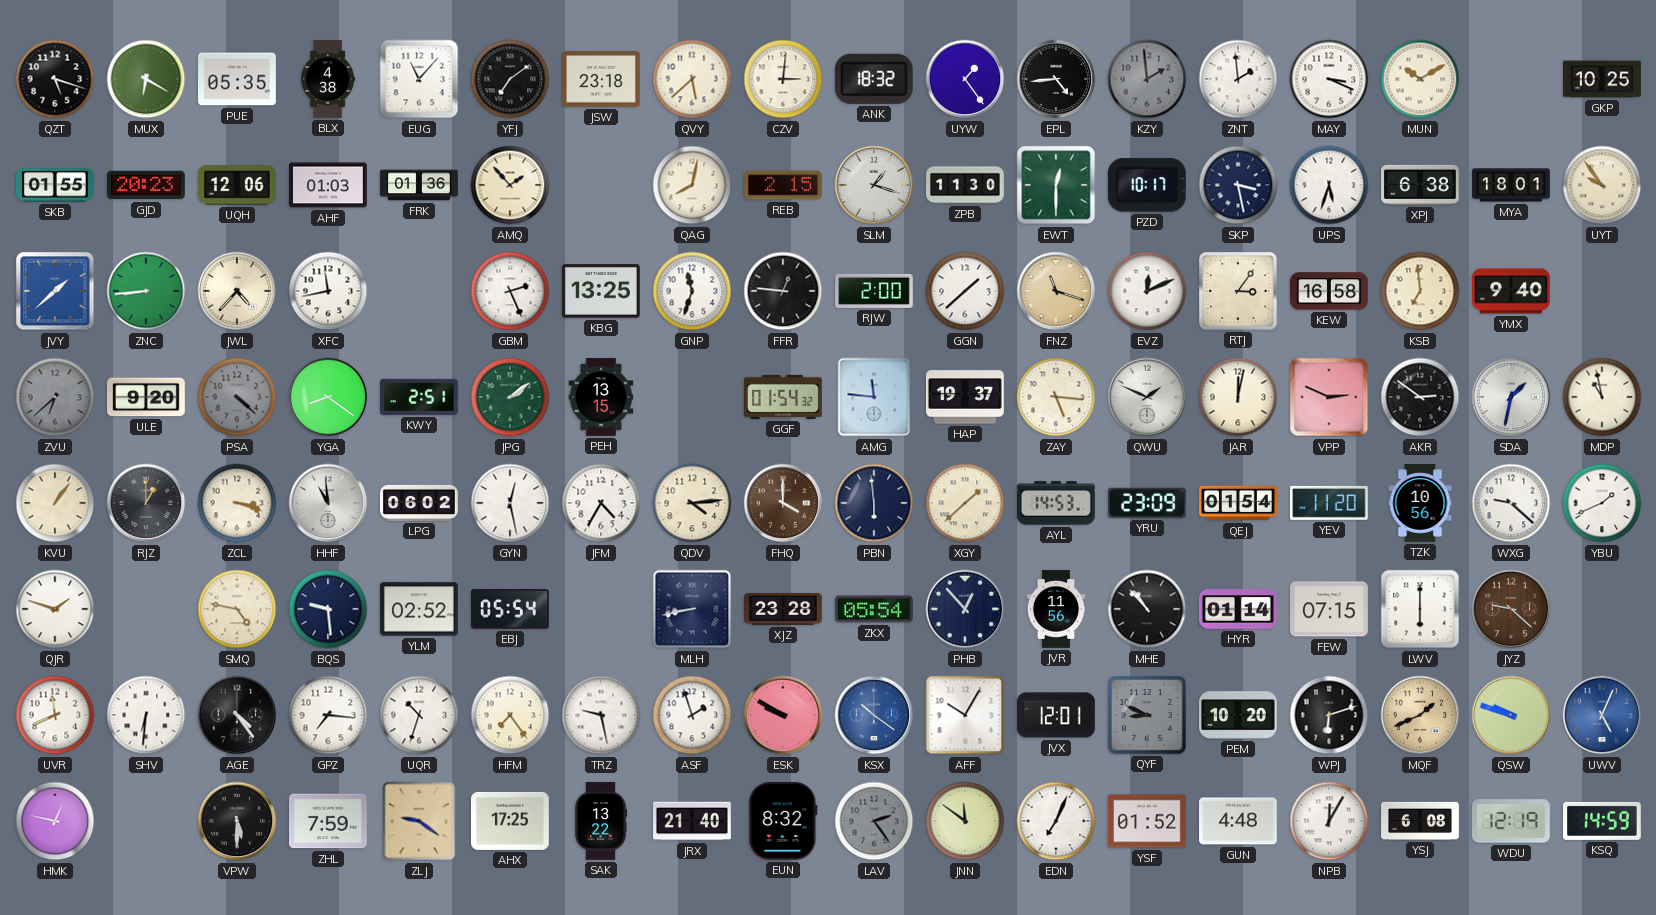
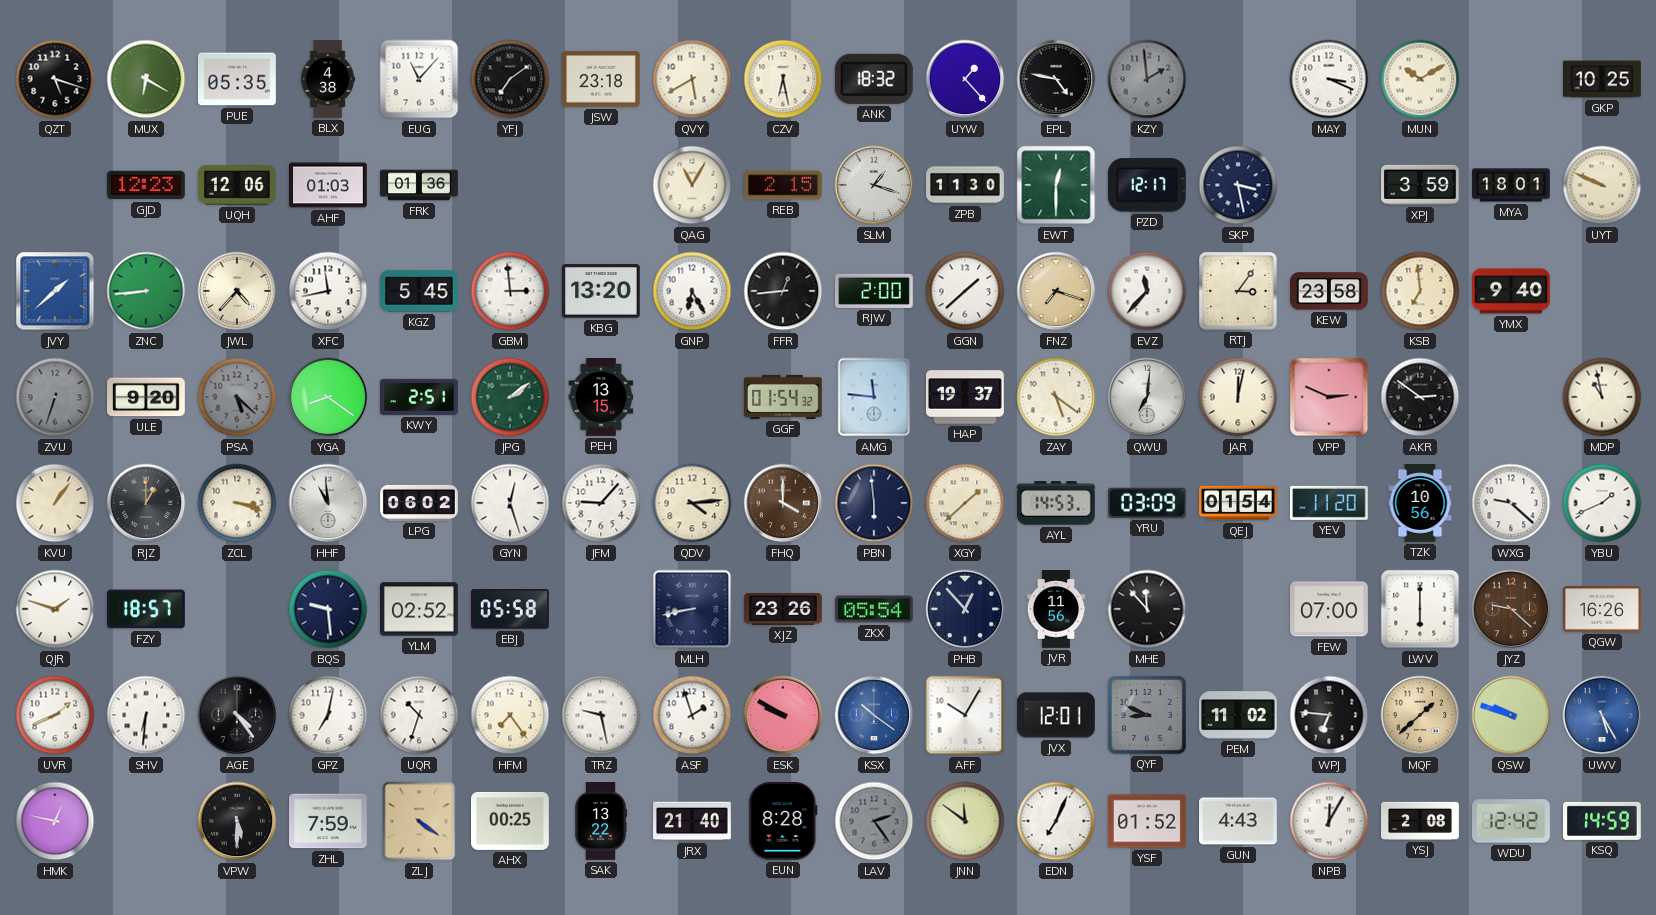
QVY: 5:38 -> 5:40
CZV: 3:01 -> 6:28
UYW: 1:24 -> 1:23
EPL: 4:44 -> 4:47
ZNT: 1:59 -> none
SKB: 01:55 -> none
GJD: 20:23 -> 12:23
AMQ: 1:53 -> none
QAG: 8:02 -> 11:05
PZD: 10:17 -> 12:17
UPS: 5:33 -> none
XPJ: 6:38 -> 3:59
UYT: 9:54 -> 9:49
KGZ: none -> 5:45
GBM: 2:26 -> 2:59
KBG: 13:25 -> 13:20
GNP: 11:33 -> 6:25
FFR: 12:46 -> 12:44
FNZ: 11:18 -> 7:18
EVZ: 12:11 -> 11:37
KEW: 16:58 -> 23:58
ZVU: 6:38 -> 6:33
PSA: 4:22 -> 5:22
ZAY: 5:16 -> 5:21
QWU: 1:49 -> 7:01
SDA: 1:32 -> none
GYN: 12:28 -> 12:27
JFM: 4:35 -> 9:07
YRU: 23:09 -> 03:09
FZY: none -> 18:57
SMQ: 4:47 -> none
EBJ: 05:54 -> 05:58
XJZ: 23:28 -> 23:26
MHE: 10:53 -> 11:53
HYR: 01:14 -> none
FEW: 07:15 -> 07:00
QGW: none -> 16:26
UVR: 11:41 -> 1:41
GPZ: 7:16 -> 7:02
PEM: 10:20 -> 11:02
WPJ: 6:12 -> 6:46
MQF: 1:41 -> 1:38
UWV: 5:04 -> 5:25
ZLJ: 9:21 -> 4:21
AHX: 17:25 -> 00:25
EUN: 8:32 -> 8:28
GUN: 4:48 -> 4:43
YSJ: 6:08 -> 2:08
WDU: 12:19 -> 12:42
